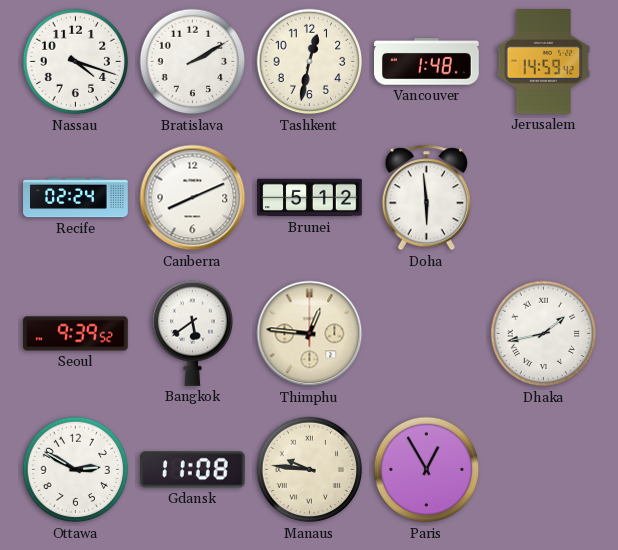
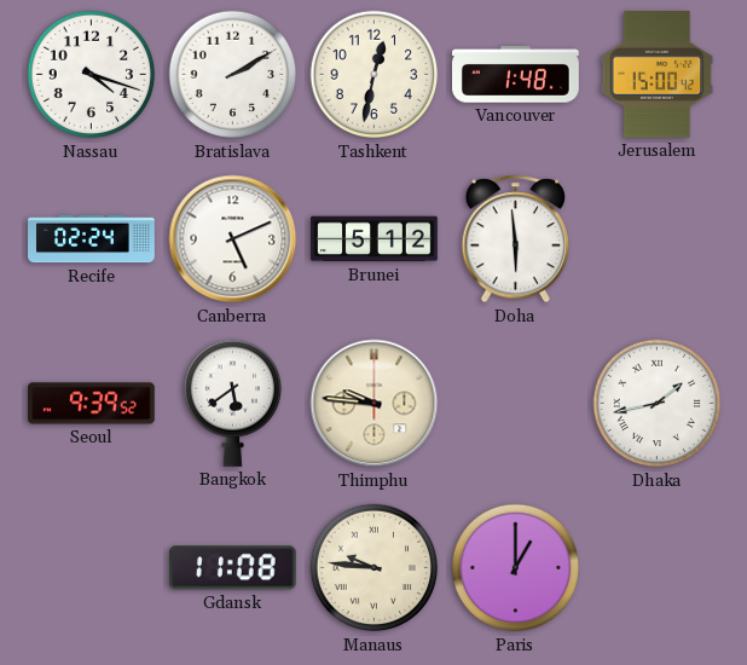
Jerusalem: 14:59 -> 15:00
Canberra: 8:11 -> 5:11
Thimphu: 12:46 -> 9:46
Ottawa: 2:50 -> none
Paris: 12:55 -> 1:00
